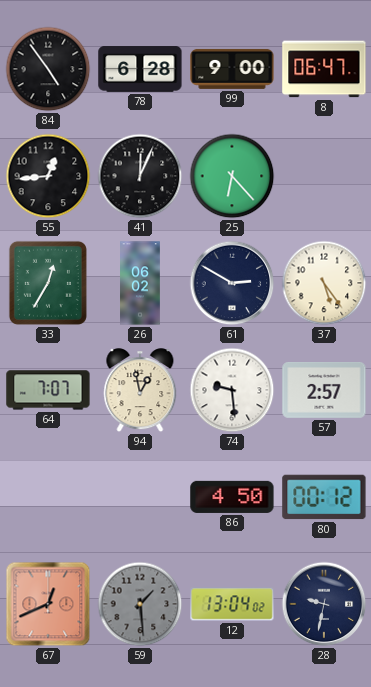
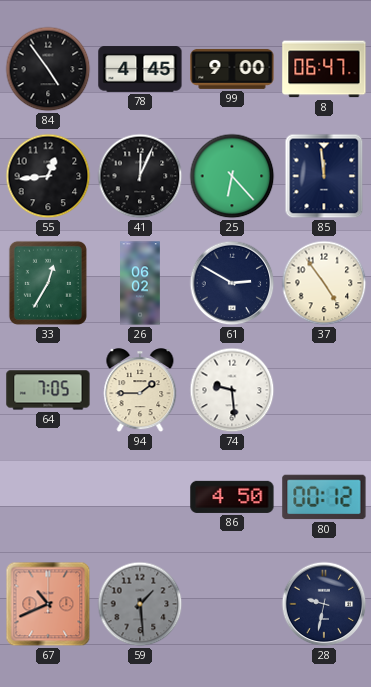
78: 6:28 -> 4:45
85: none -> 11:59
37: 5:24 -> 4:54
64: 7:07 -> 7:05
94: 12:58 -> 1:45
57: 2:57 -> none
67: 12:41 -> 10:41
12: 13:04 -> none
